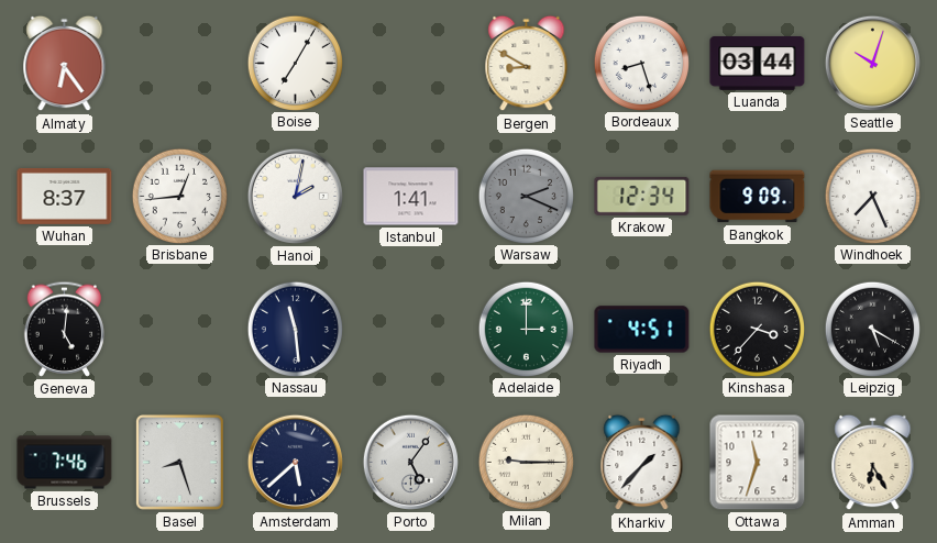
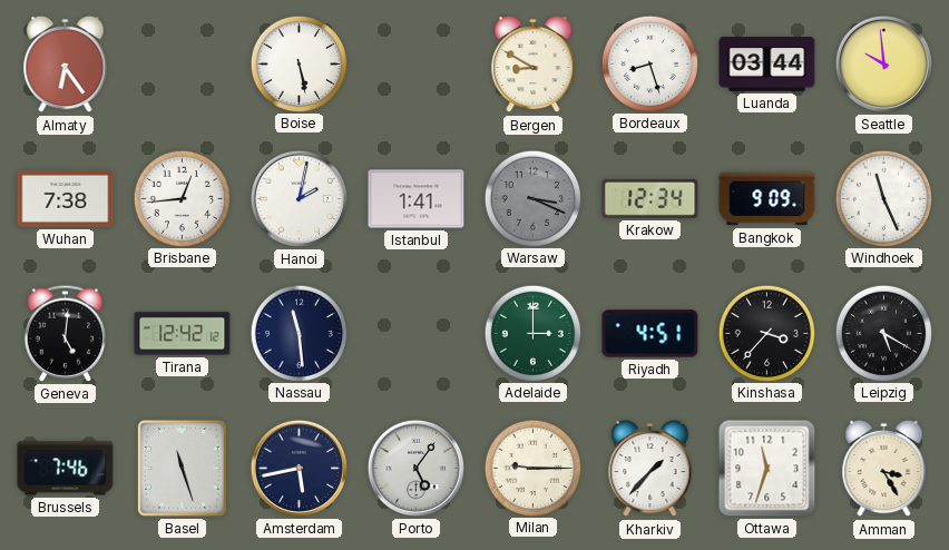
Boise: 7:05 -> 5:28
Seattle: 10:03 -> 9:59
Wuhan: 8:37 -> 7:38
Warsaw: 2:19 -> 3:19
Windhoek: 7:26 -> 11:26
Tirana: none -> 12:42
Basel: 8:27 -> 11:27
Amsterdam: 5:38 -> 5:43
Amman: 6:25 -> 3:25
